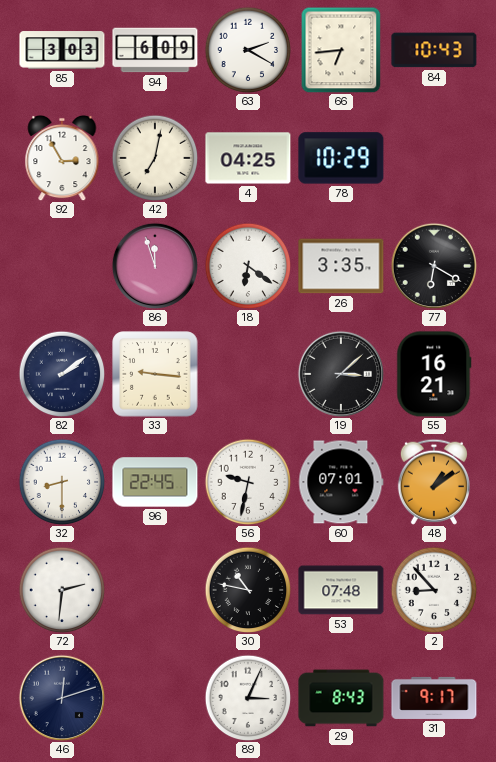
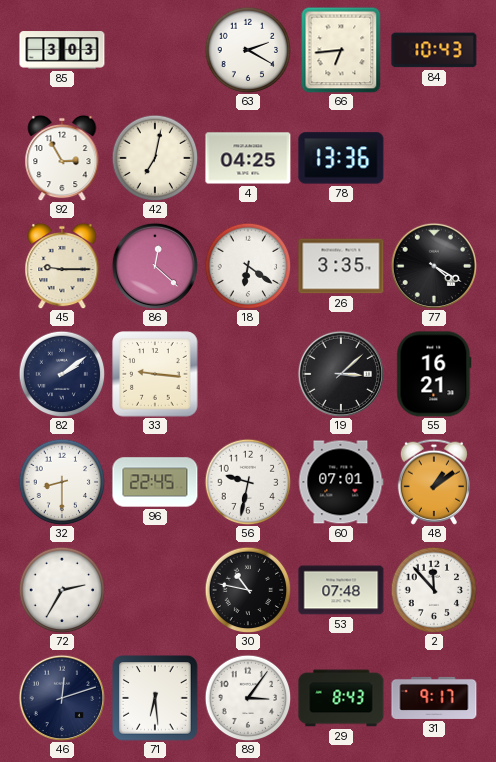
94: 6:09 -> none
78: 10:29 -> 13:36
45: none -> 9:15
86: 11:57 -> 12:22
77: 6:20 -> 4:20
72: 2:31 -> 2:35
2: 8:53 -> 11:53
71: none -> 6:29
89: 3:04 -> 3:06
